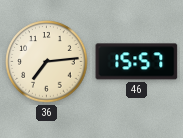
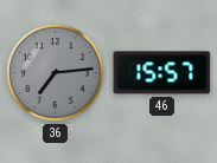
36 dial: cream -> grey
